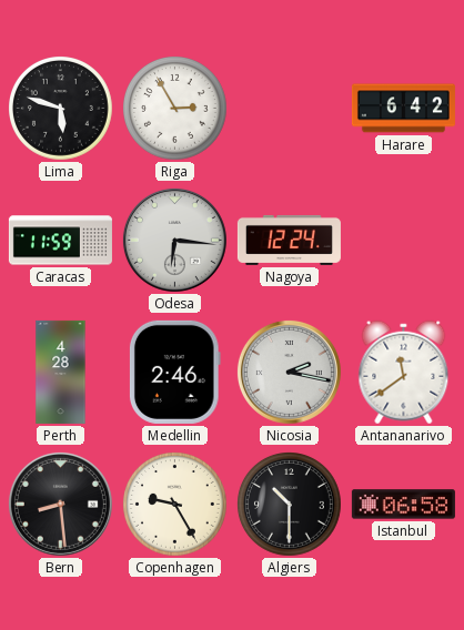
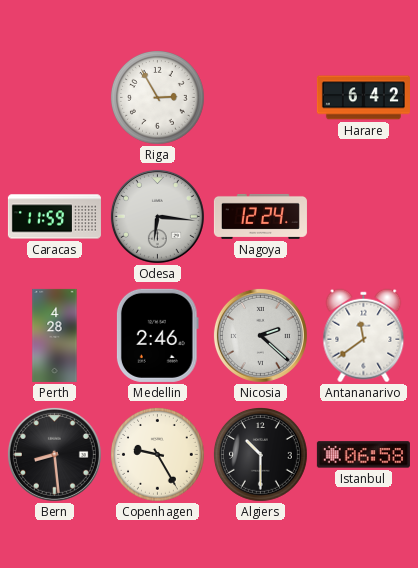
Lima: 5:48 -> none
Nicosia: 2:17 -> 2:22
